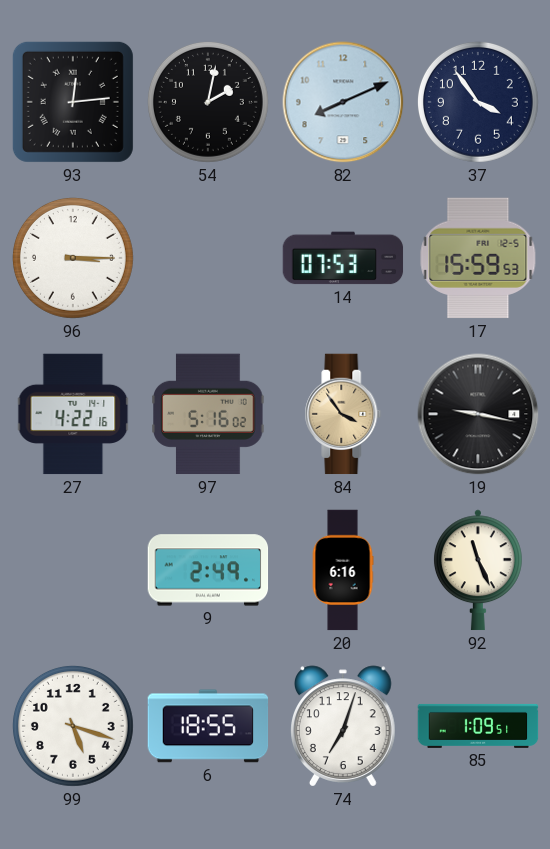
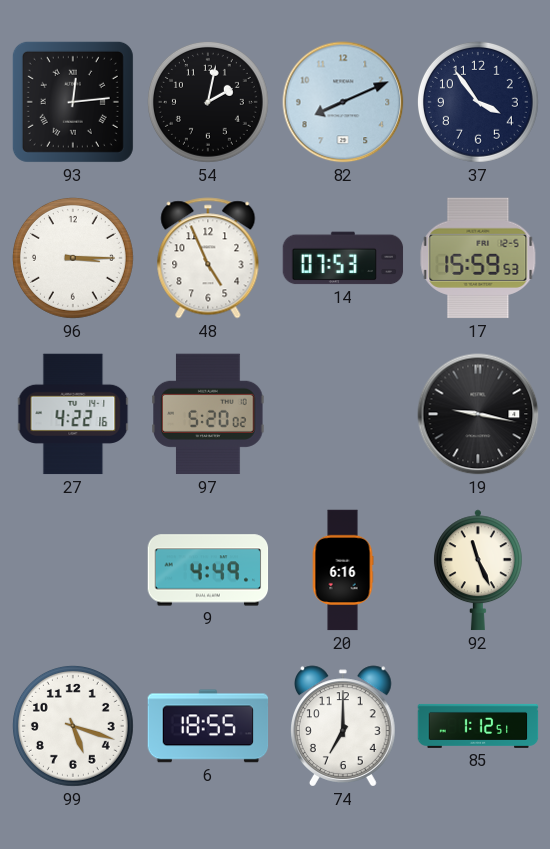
48: none -> 4:56
97: 5:16 -> 5:20
84: 3:54 -> none
9: 2:49 -> 4:49
74: 7:03 -> 7:00
85: 1:09 -> 1:12
